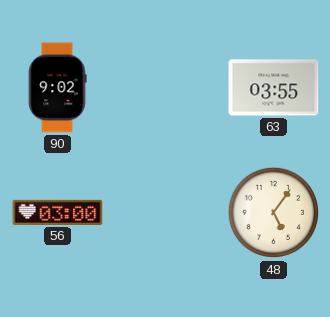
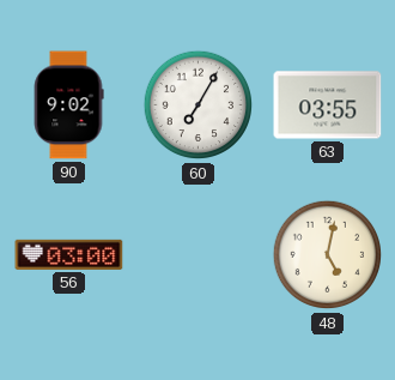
60: none -> 7:05
48: 5:06 -> 5:02
